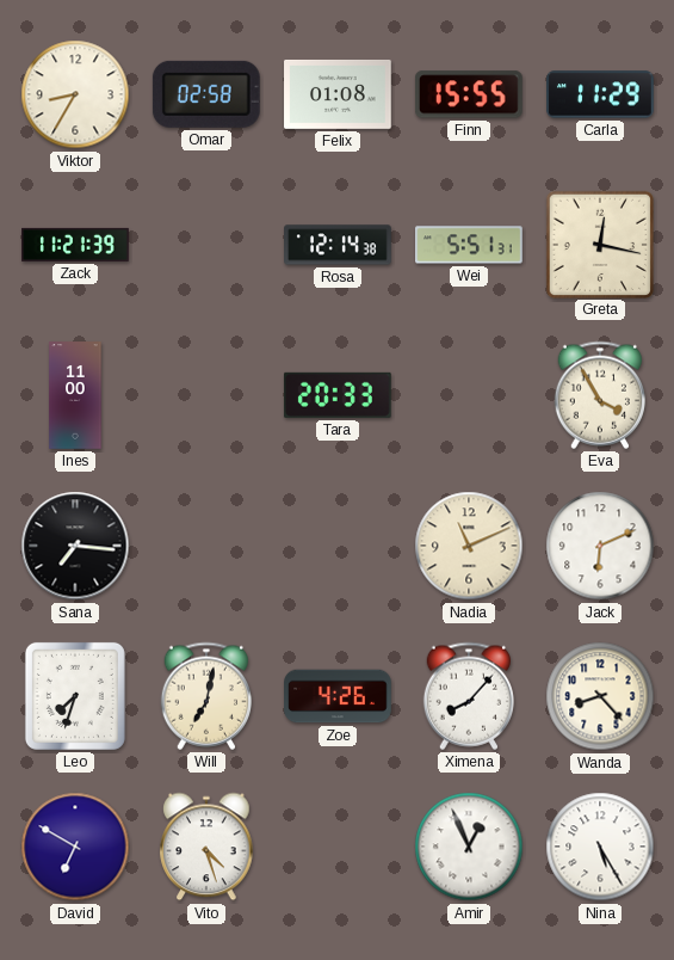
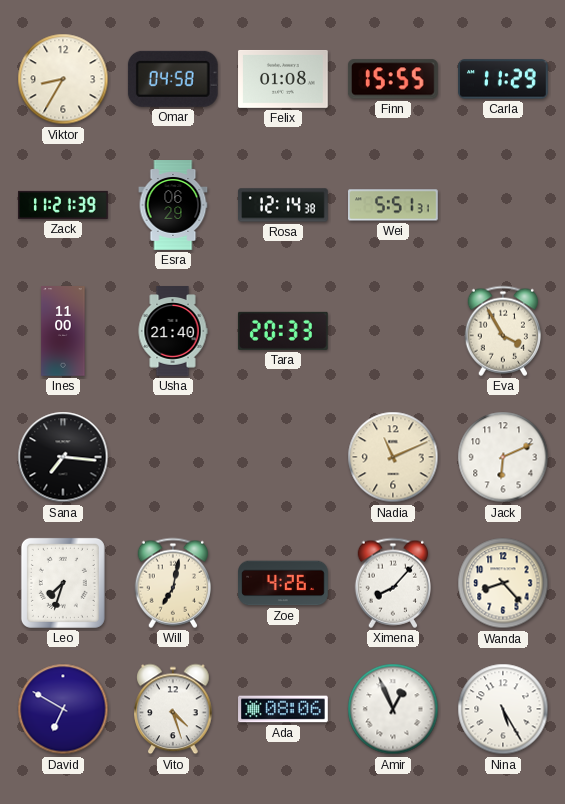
Omar: 02:58 -> 04:58
Esra: none -> 06:29
Greta: 12:17 -> none
Usha: none -> 21:40
Ada: none -> 08:06
